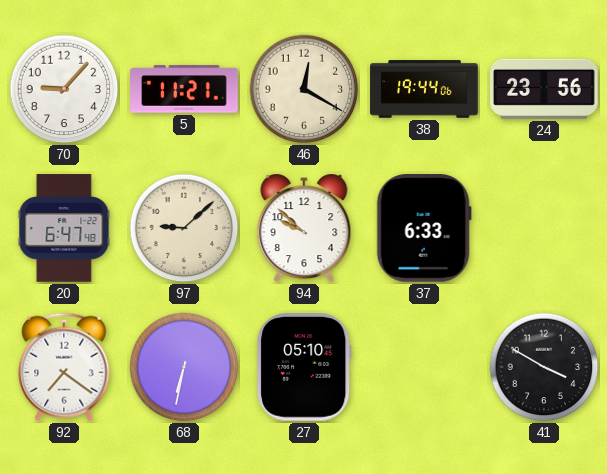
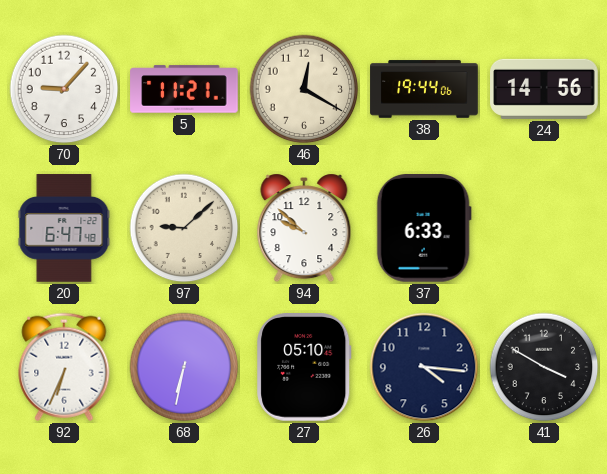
24: 23:56 -> 14:56
92: 7:21 -> 6:34
26: none -> 4:16
